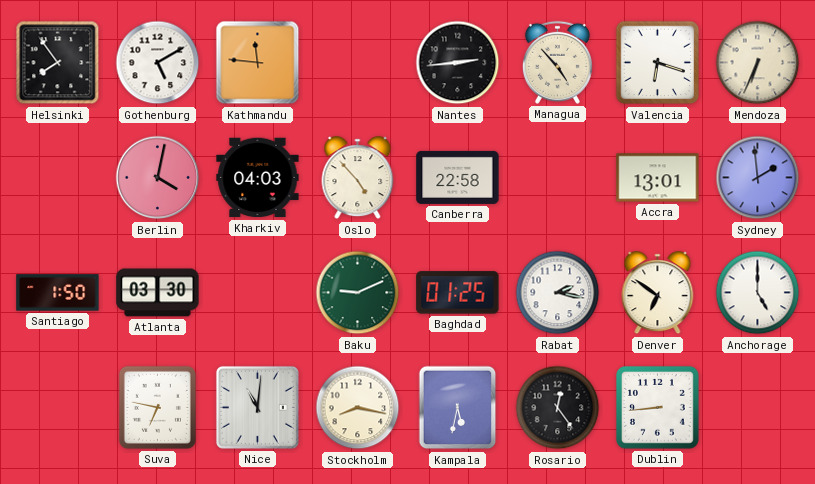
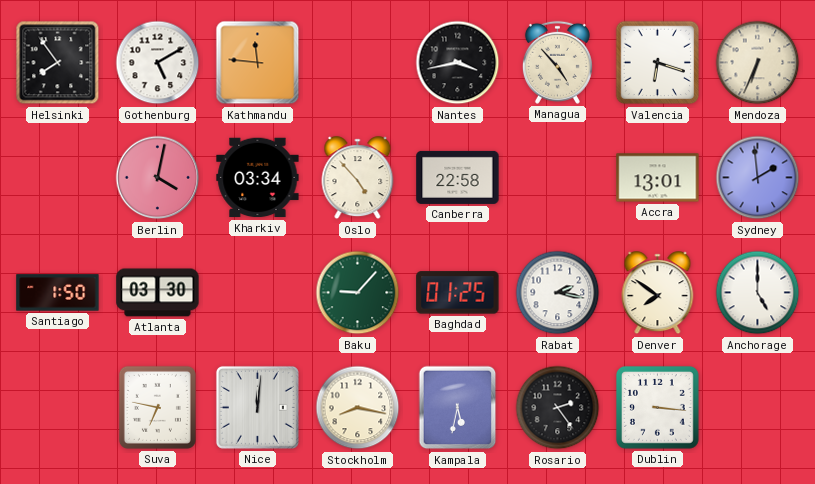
Nantes: 2:44 -> 3:43
Kharkiv: 04:03 -> 03:34
Baku: 9:11 -> 9:07
Denver: 6:51 -> 7:51
Nice: 11:01 -> 12:01
Rosario: 12:24 -> 2:24
Dublin: 8:44 -> 3:16
